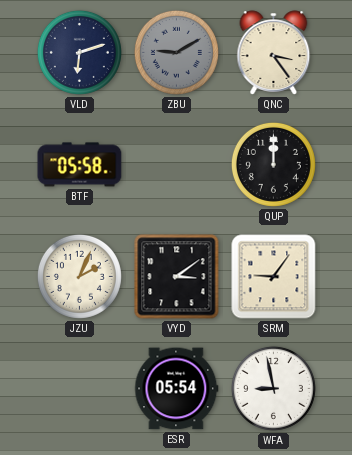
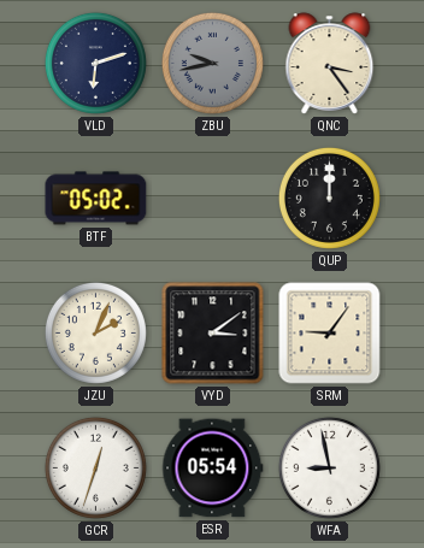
ZBU: 9:10 -> 9:43
BTF: 05:58 -> 05:02
GCR: none -> 12:33
